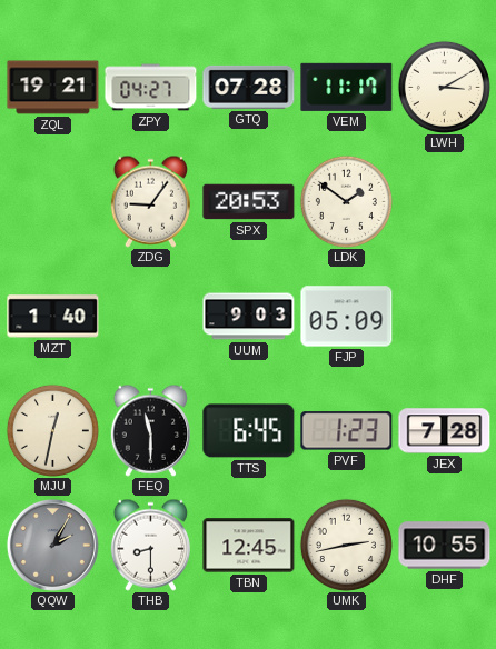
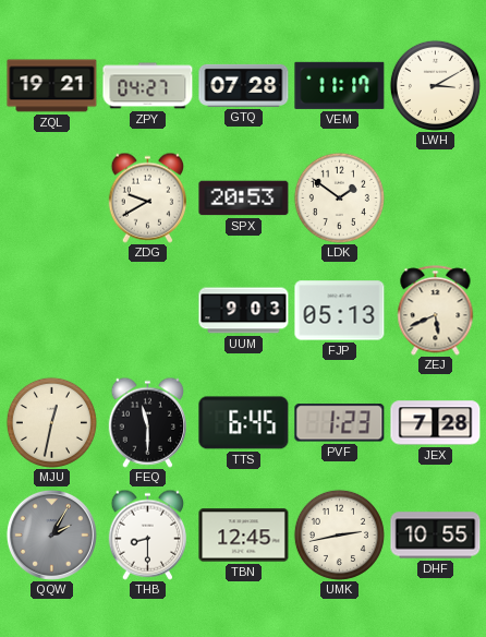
ZDG: 9:06 -> 9:40
MZT: 1:40 -> none
FJP: 05:09 -> 05:13
ZEJ: none -> 5:41
